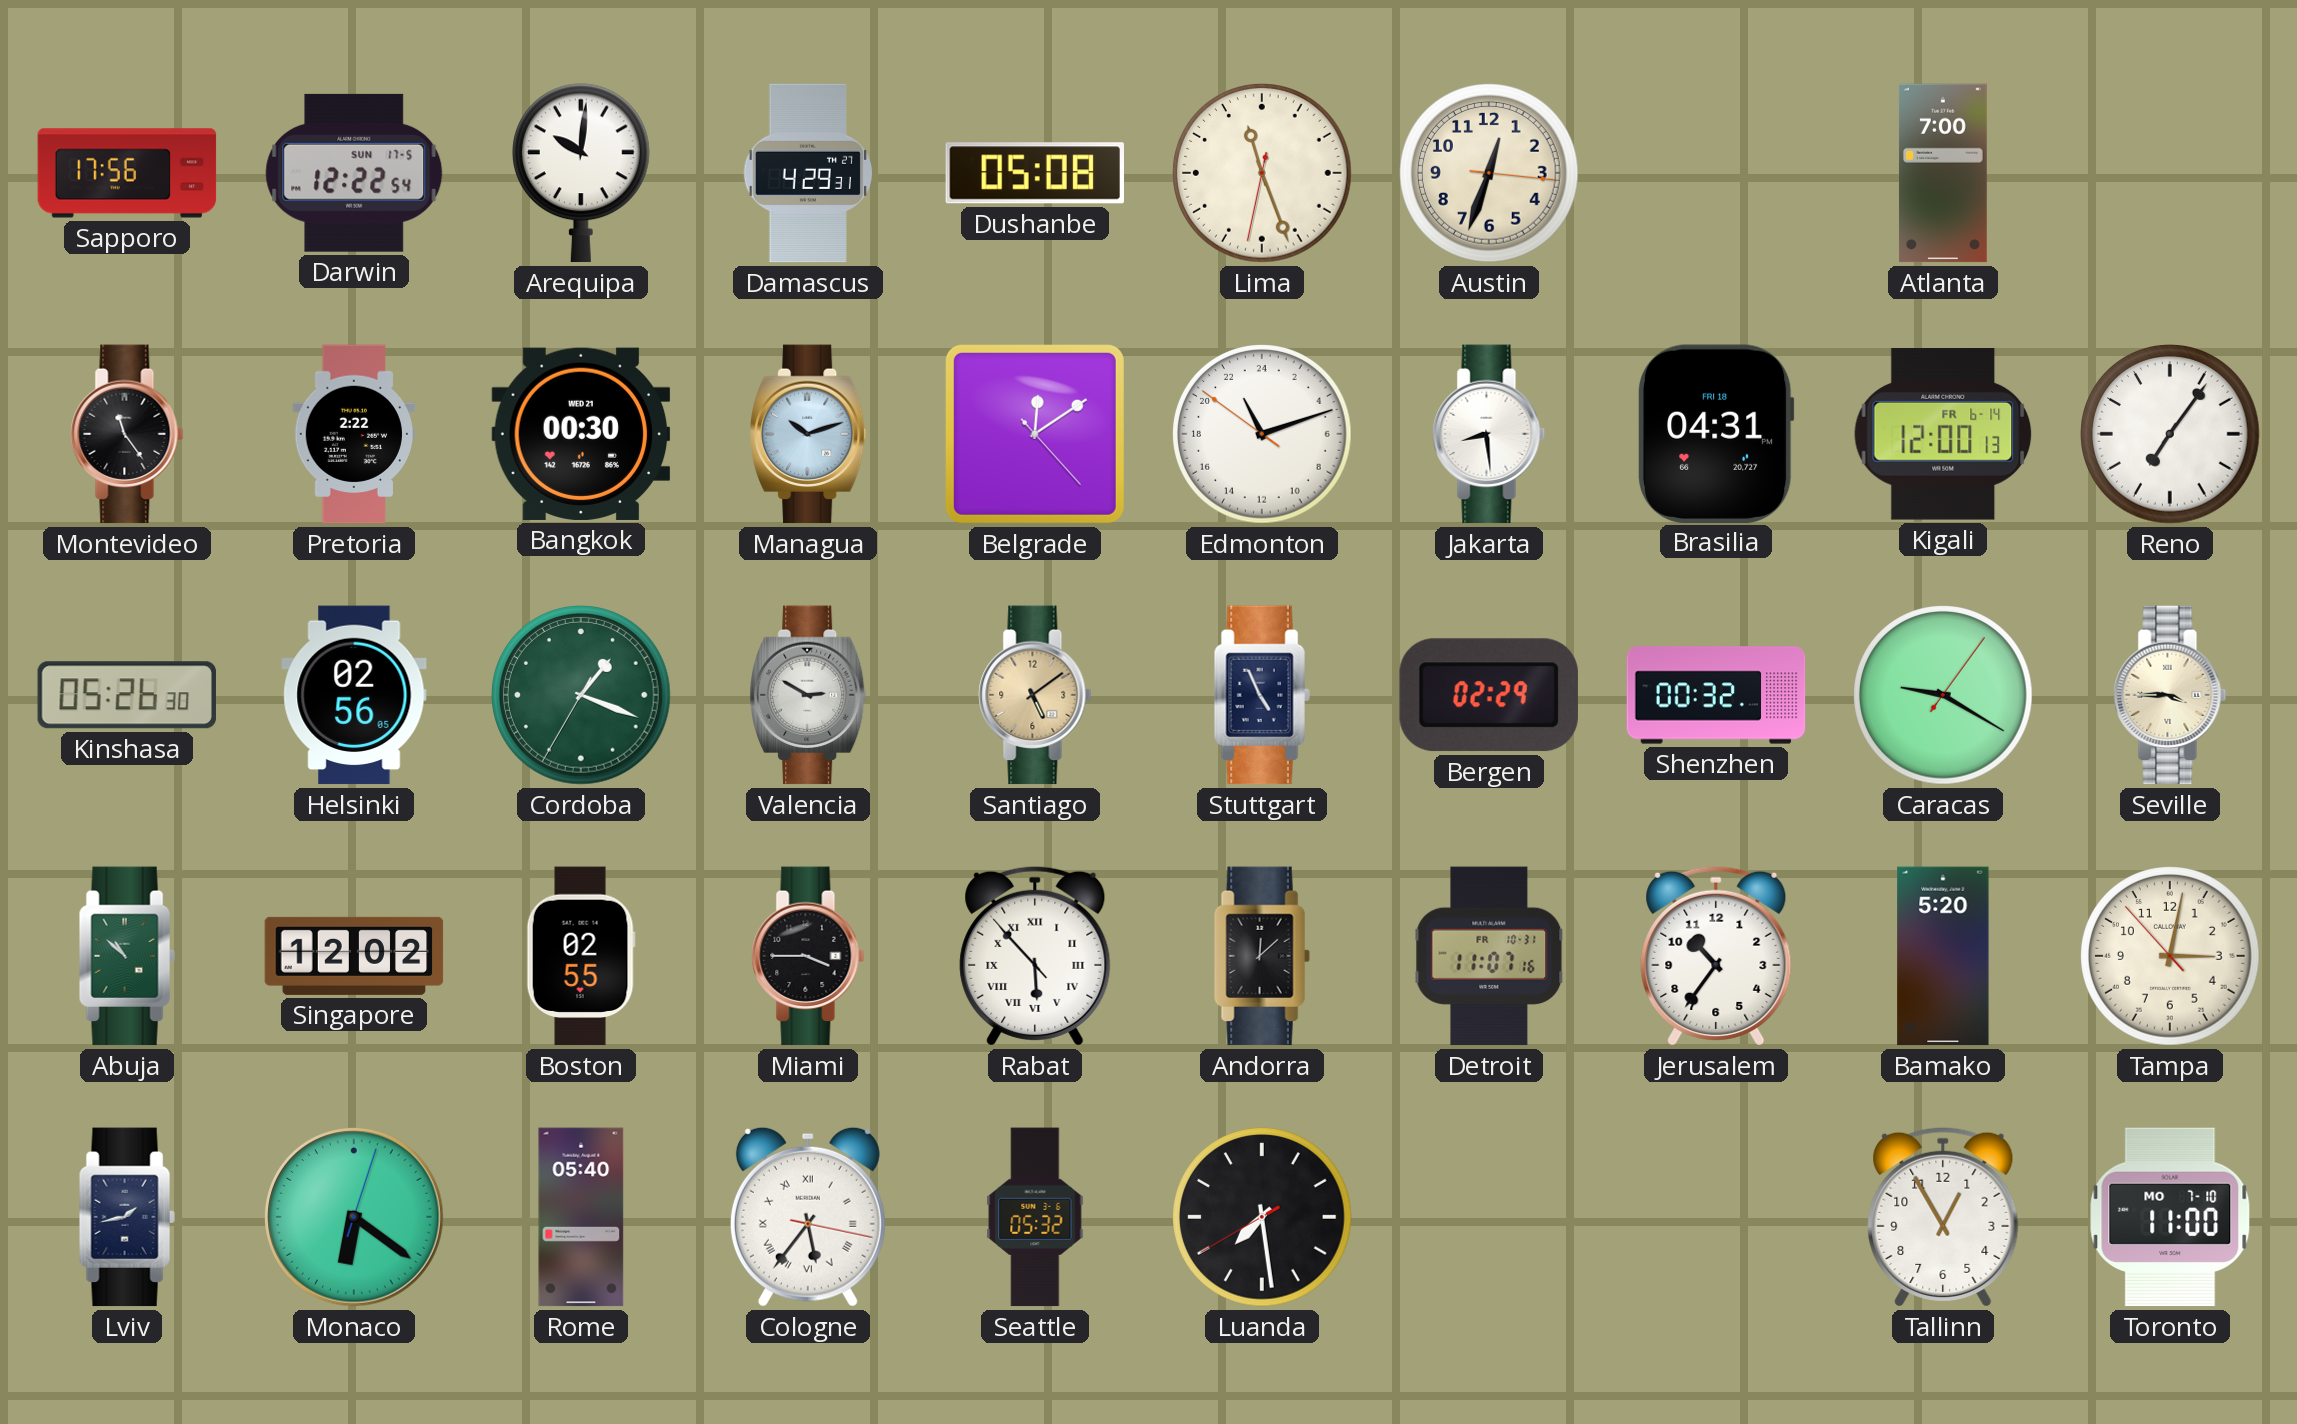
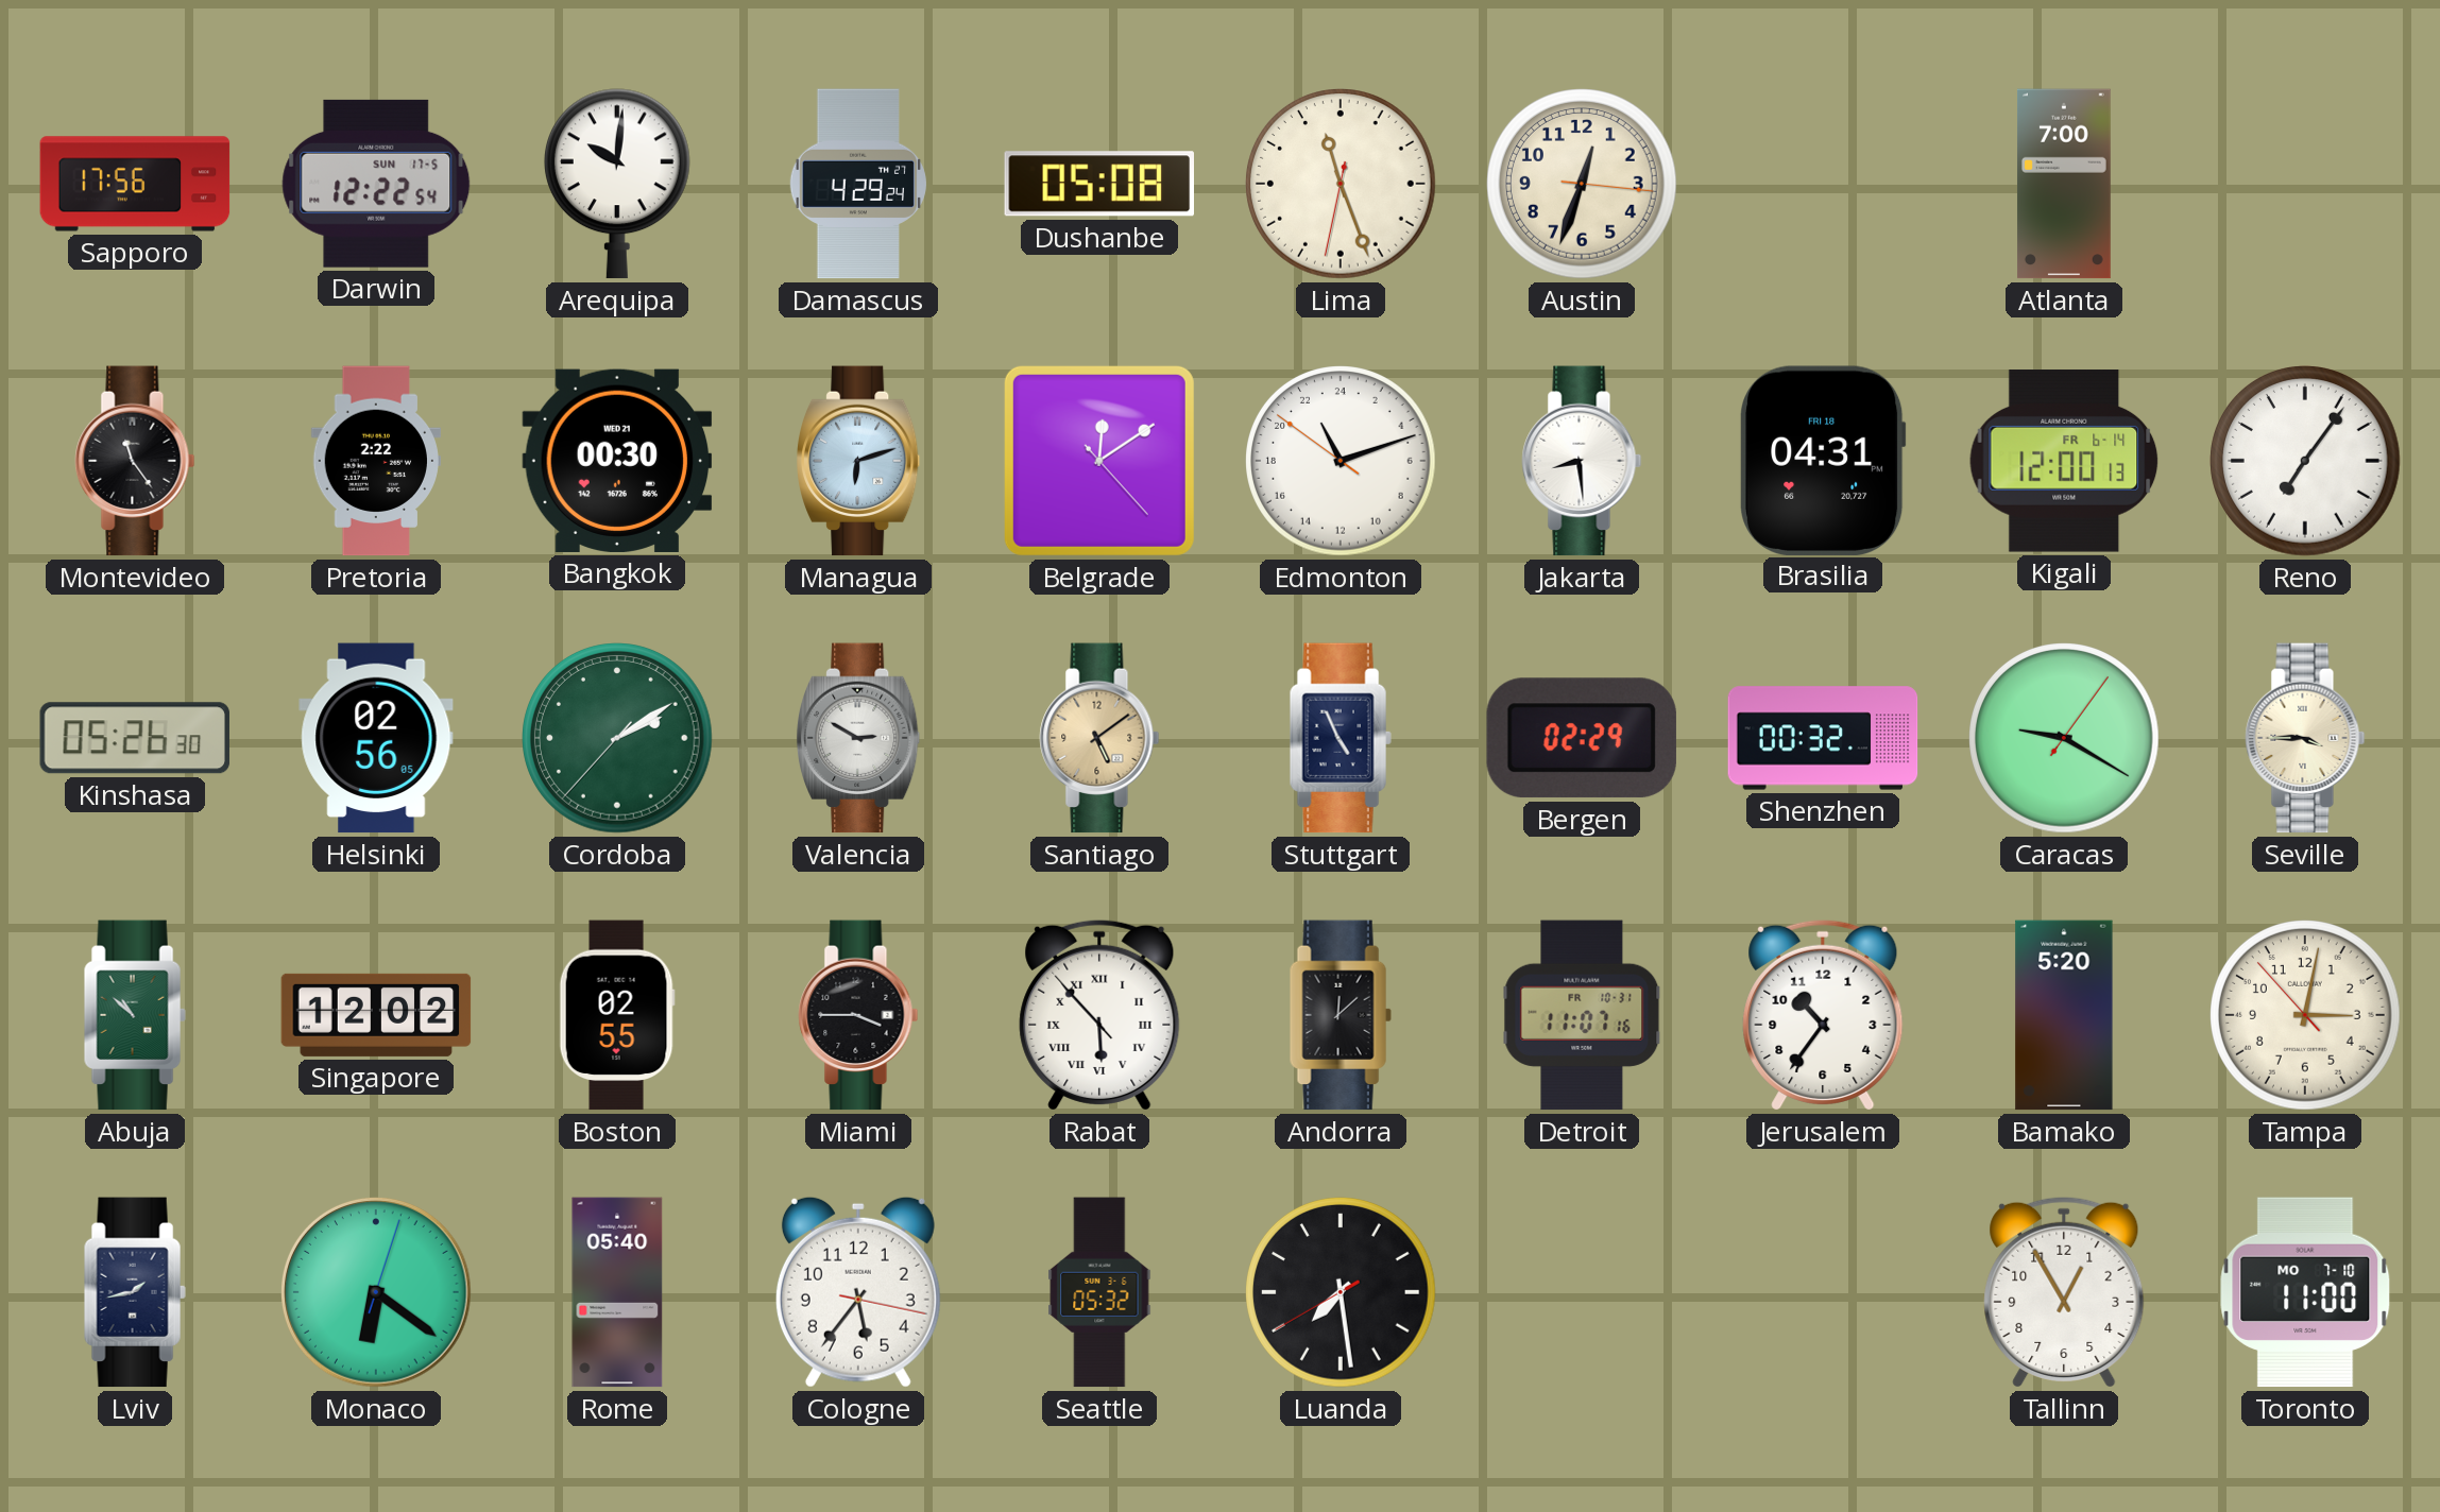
Damascus: 4:29:31 -> 4:29:24
Managua: 10:12 -> 6:12
Cordoba: 1:18 -> 2:09
Cologne numerals: Roman -> Arabic
